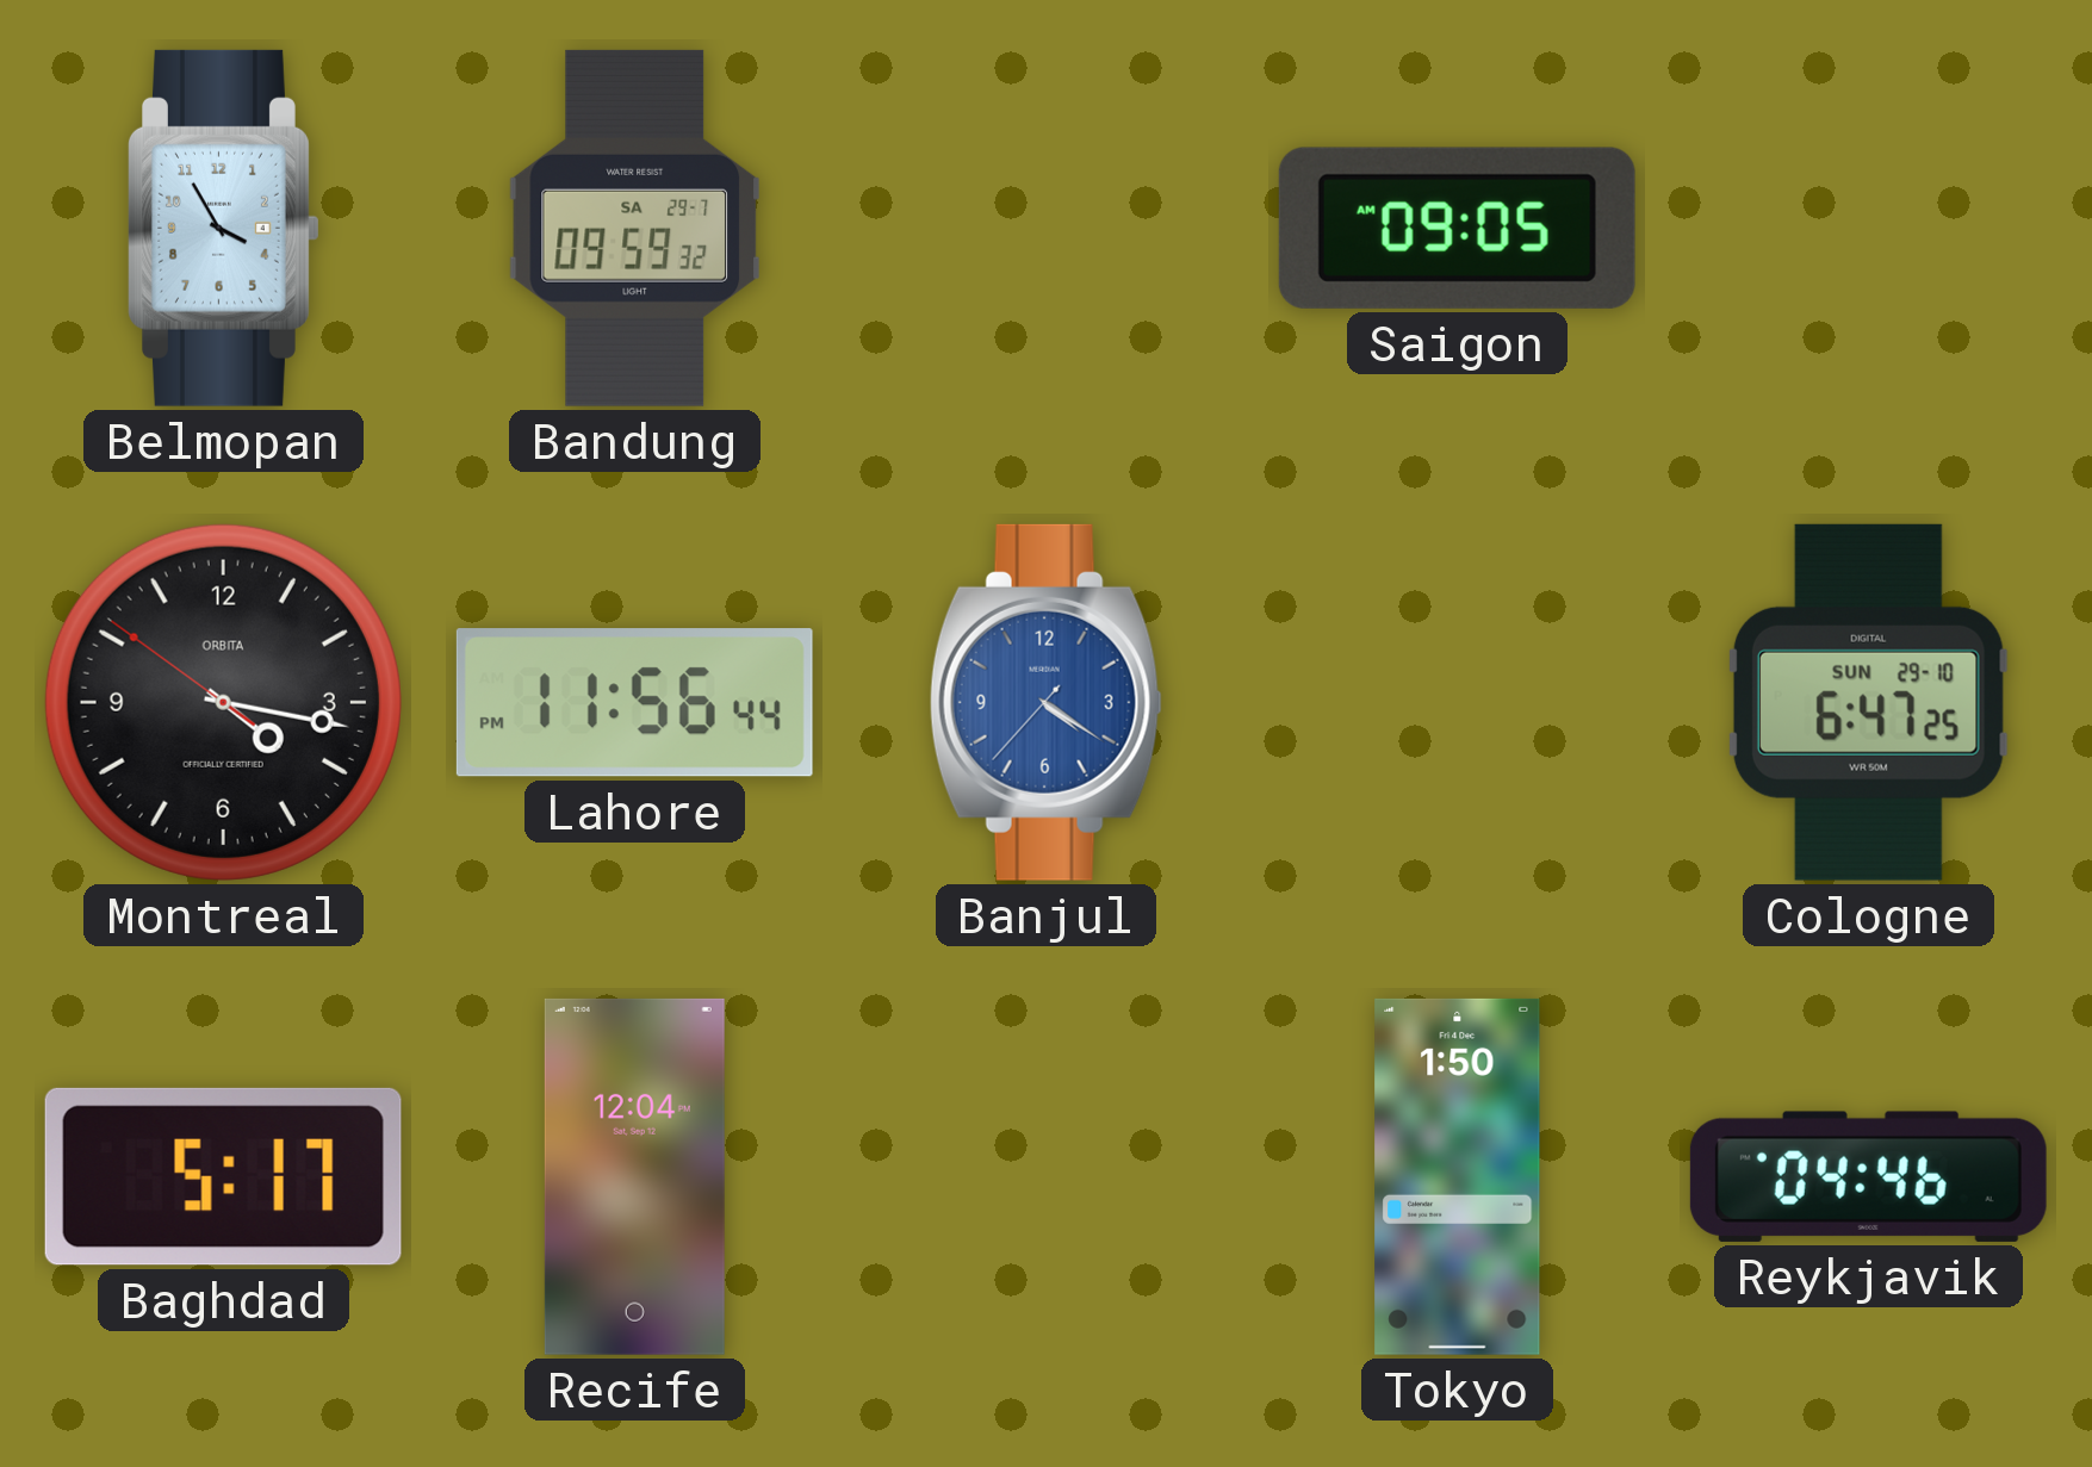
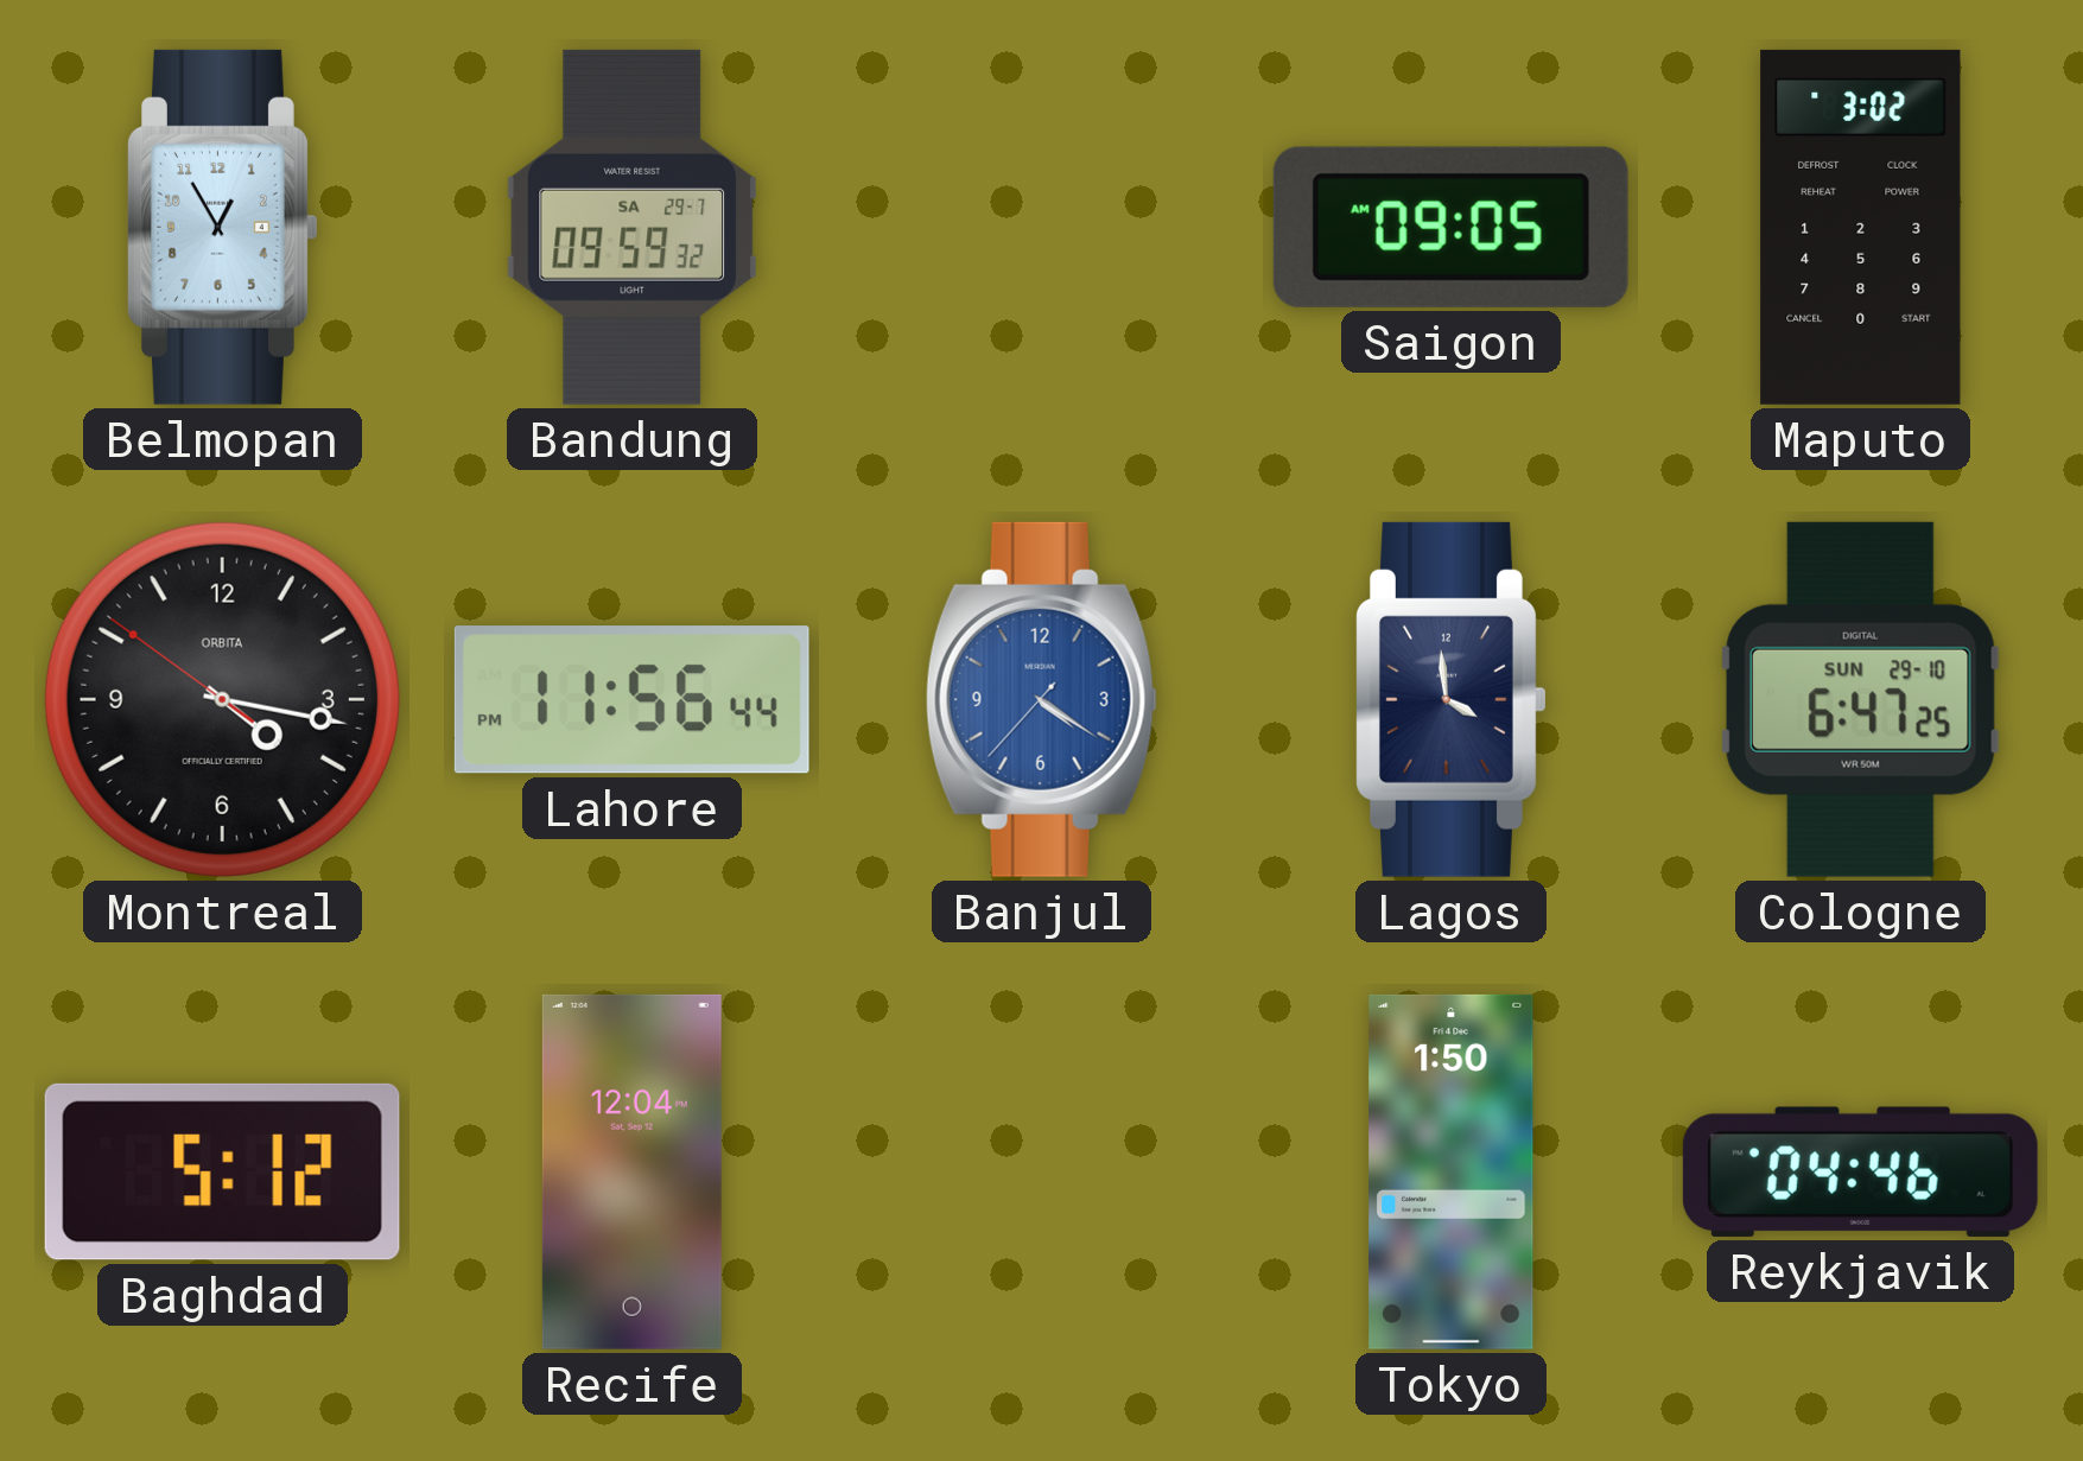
Belmopan: 3:55 -> 12:55
Maputo: none -> 3:02
Lagos: none -> 3:59
Baghdad: 5:17 -> 5:12
